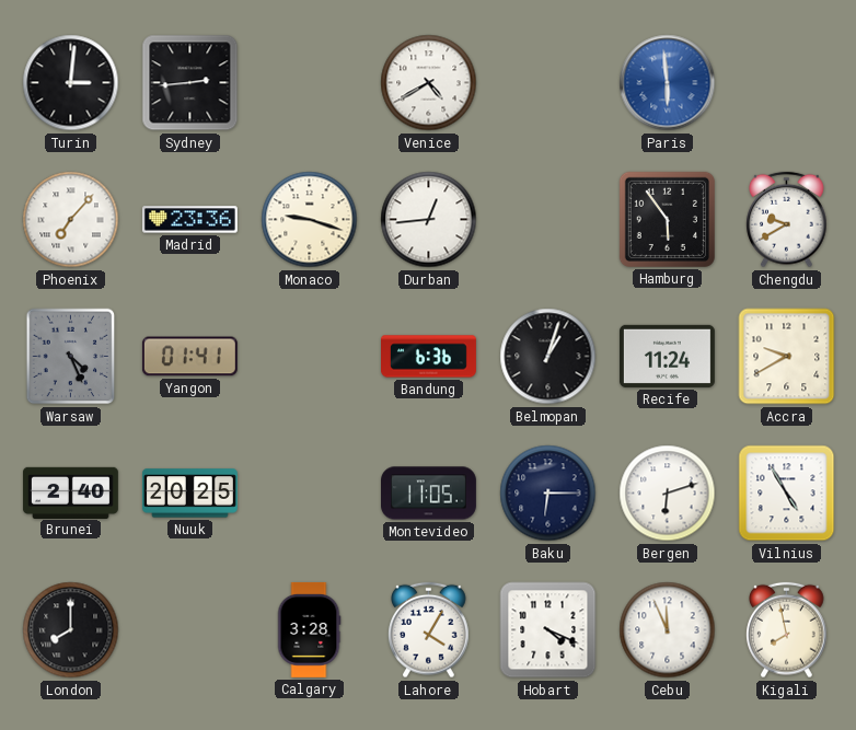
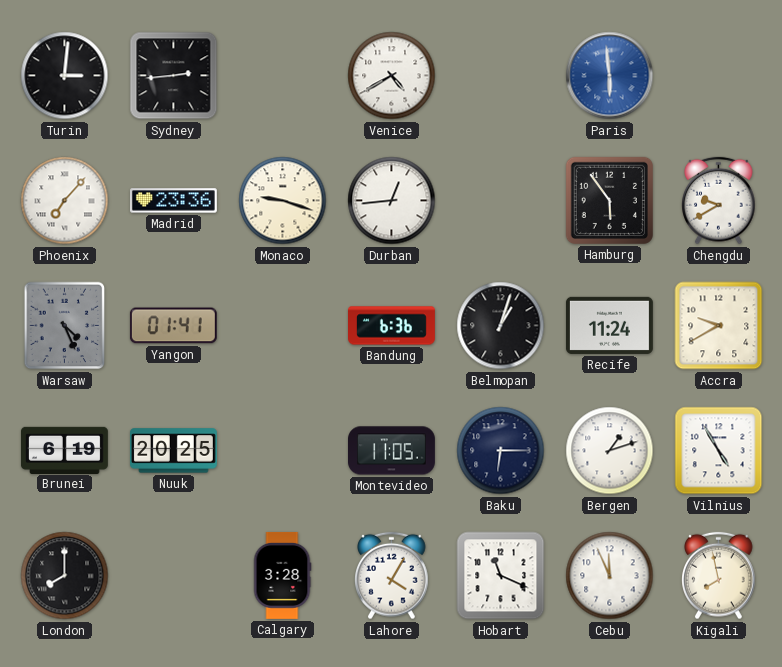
Brunei: 2:40 -> 6:19
Bergen: 6:12 -> 1:12
Hobart: 4:19 -> 11:19
